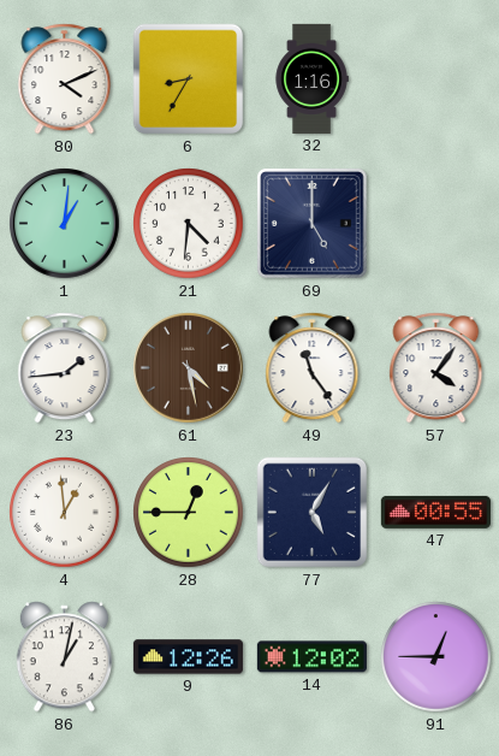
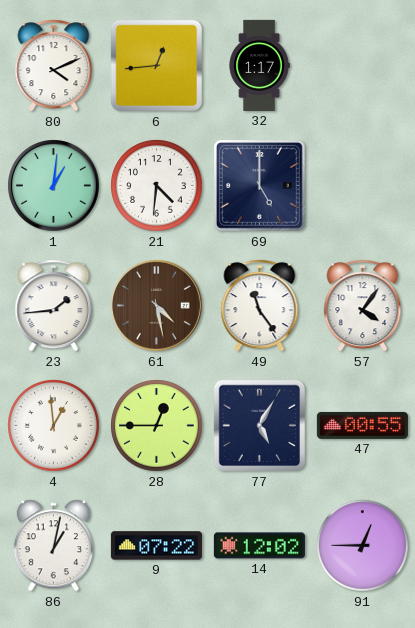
6: 8:35 -> 12:44
32: 1:16 -> 1:17
9: 12:26 -> 07:22
